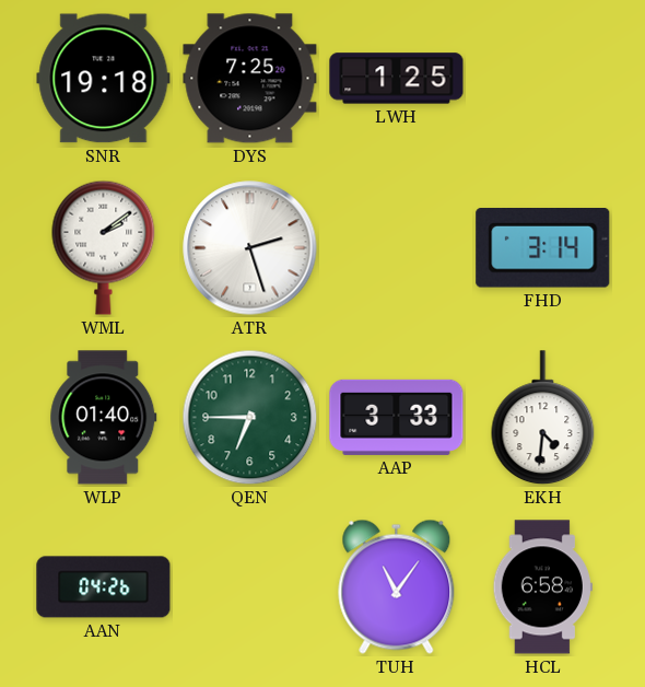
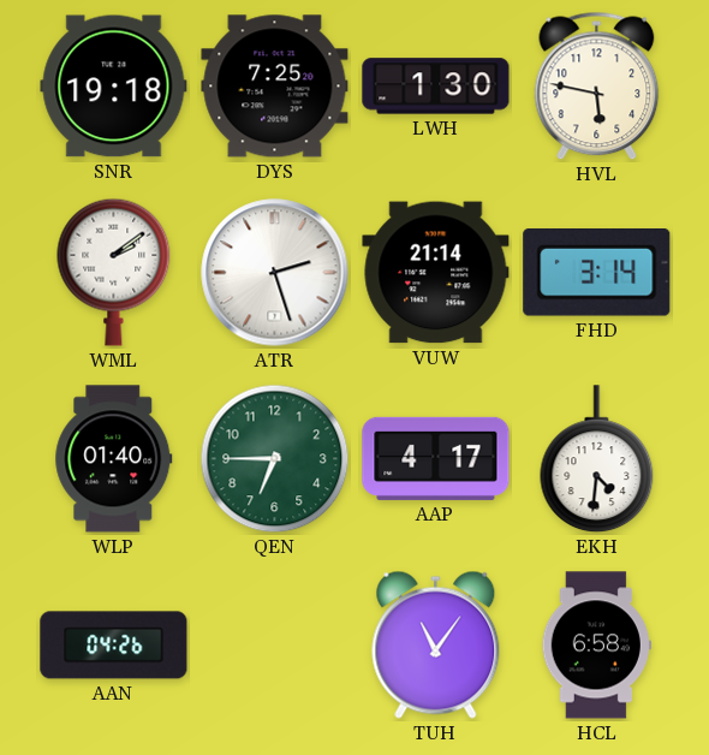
LWH: 1:25 -> 1:30
HVL: none -> 5:47
VUW: none -> 21:14
AAP: 3:33 -> 4:17
